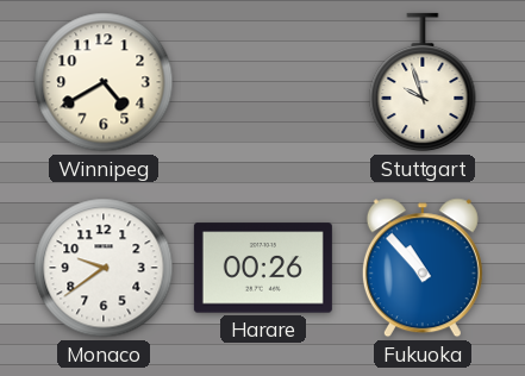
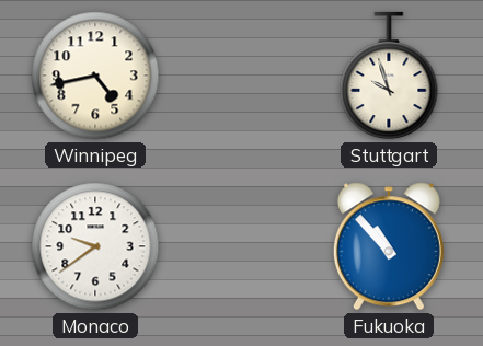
Winnipeg: 4:40 -> 4:43
Harare: 00:26 -> none
